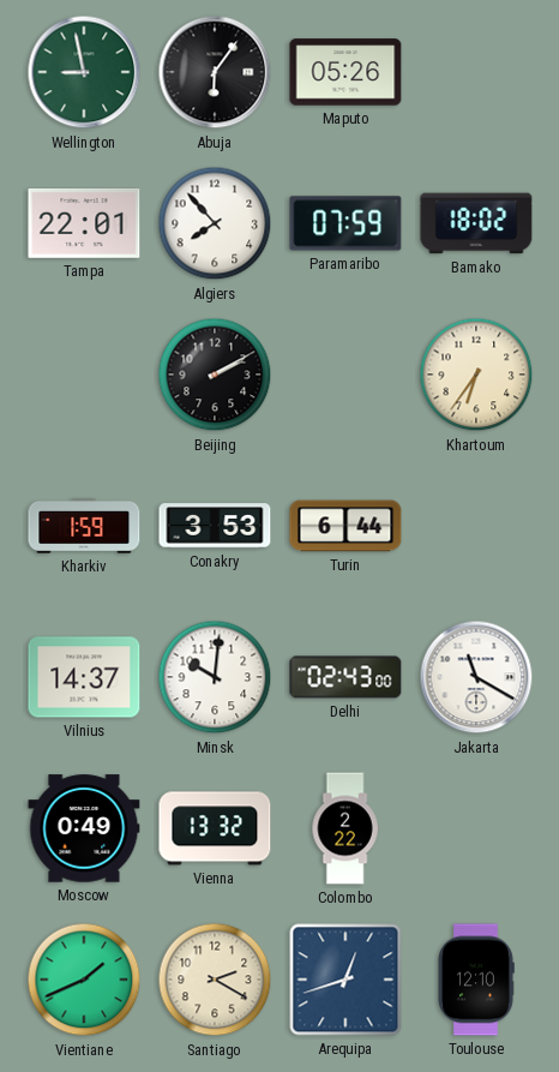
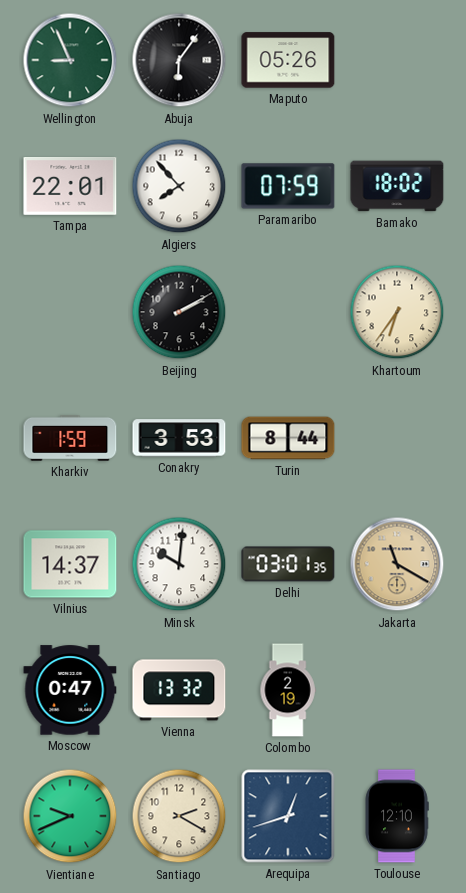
Wellington: 8:58 -> 8:56
Turin: 6:44 -> 8:44
Delhi: 02:43 -> 03:01
Jakarta dial: white -> champagne
Moscow: 0:49 -> 0:47
Colombo: 2:22 -> 2:19
Vientiane: 1:41 -> 9:41
